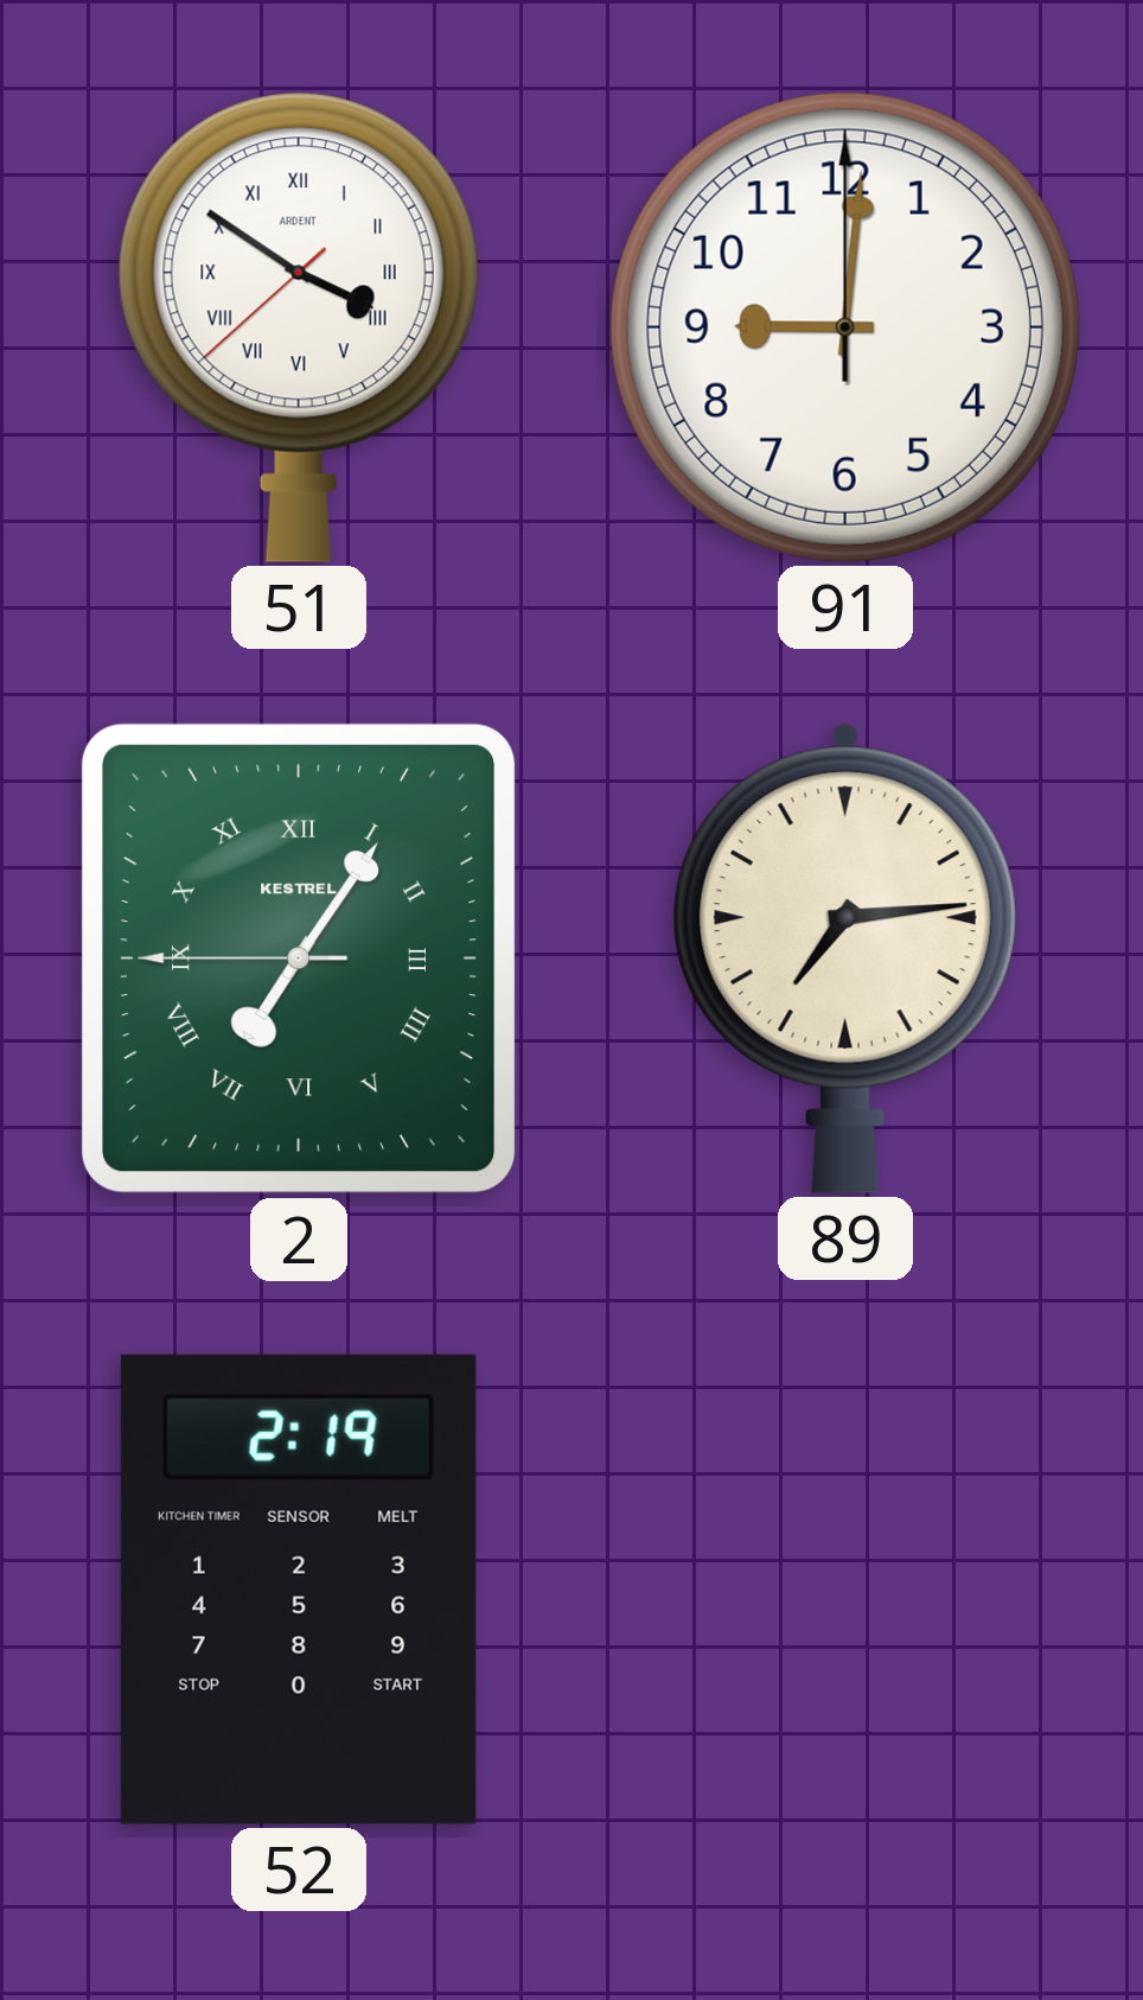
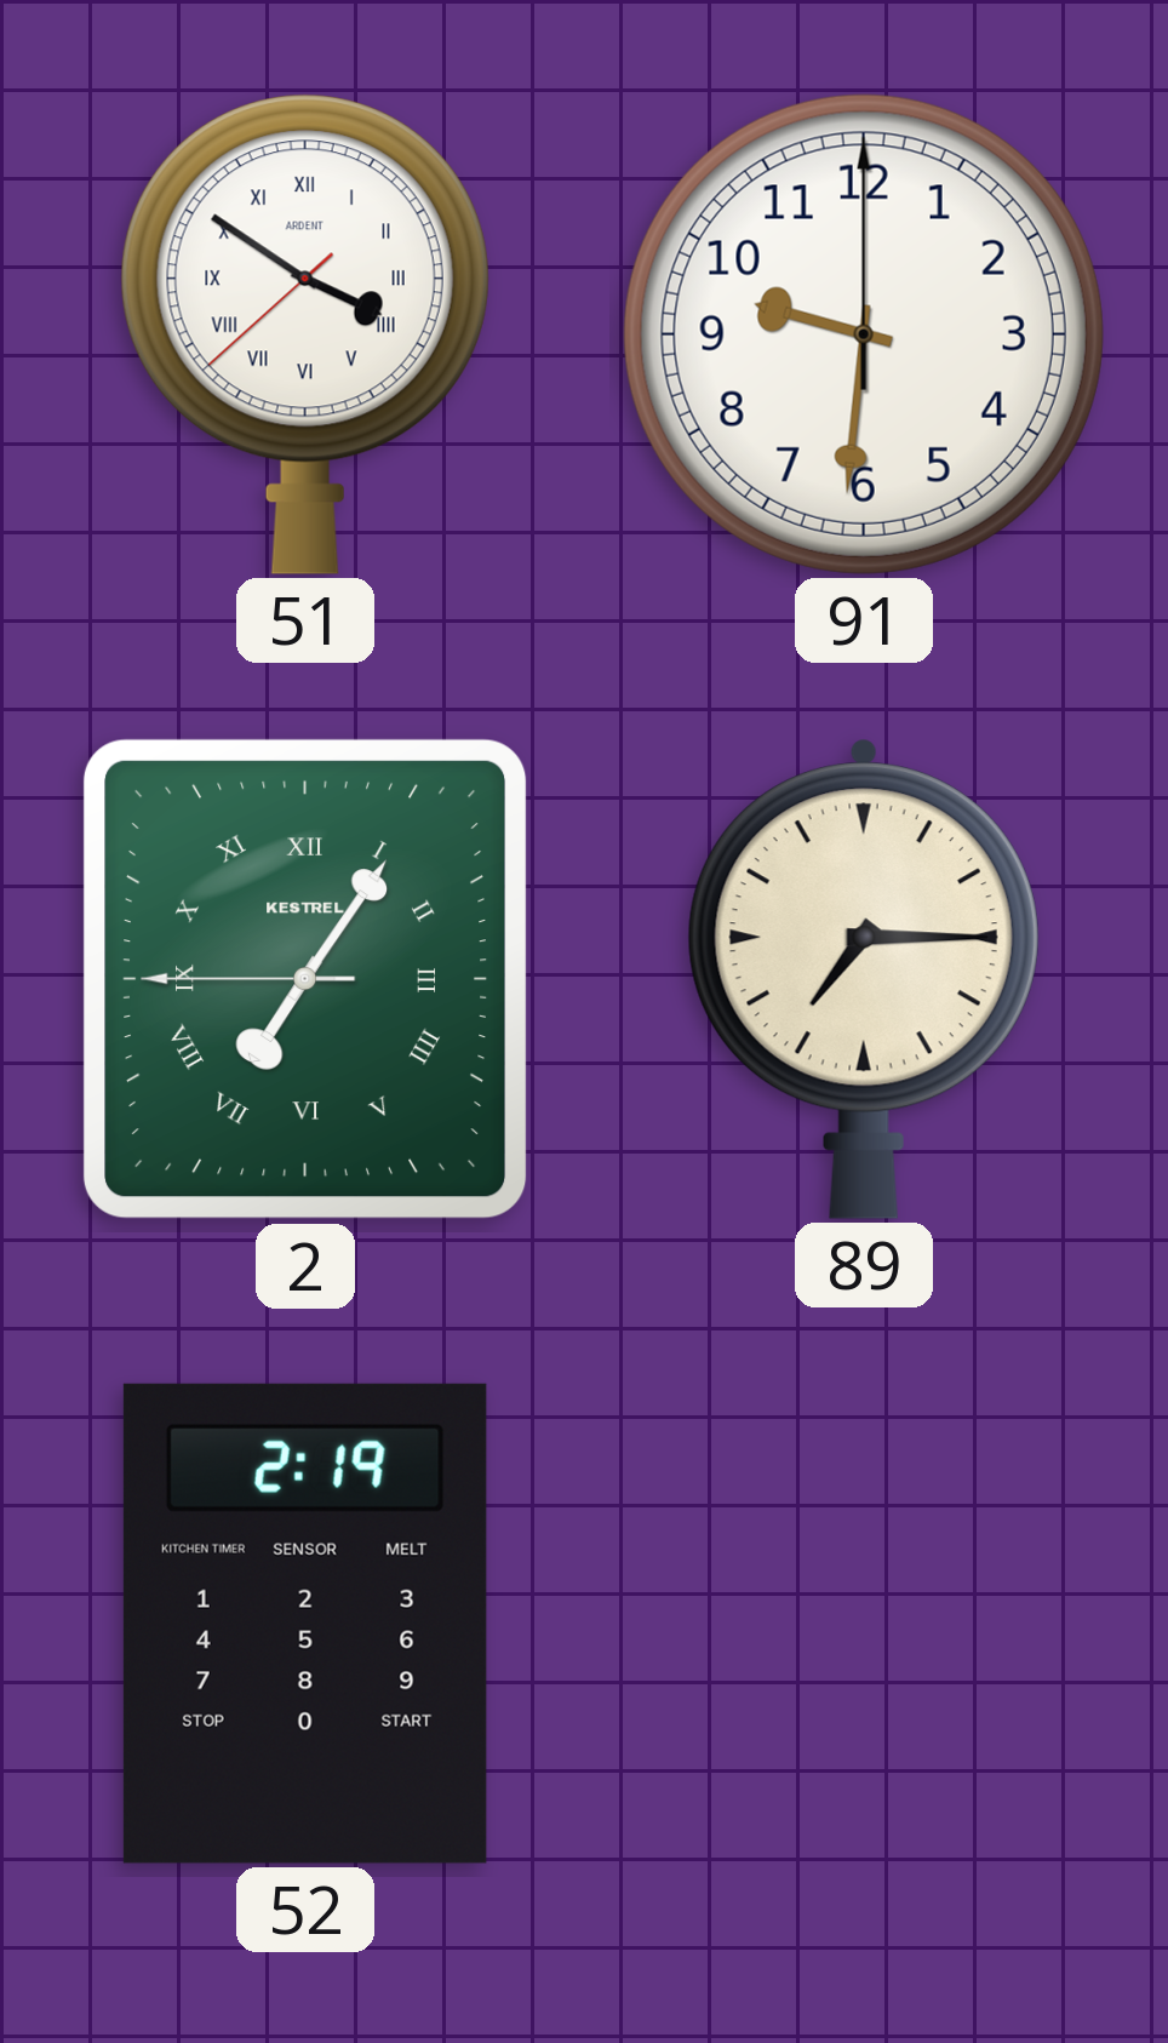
91: 9:01 -> 9:31
89: 7:14 -> 7:15
